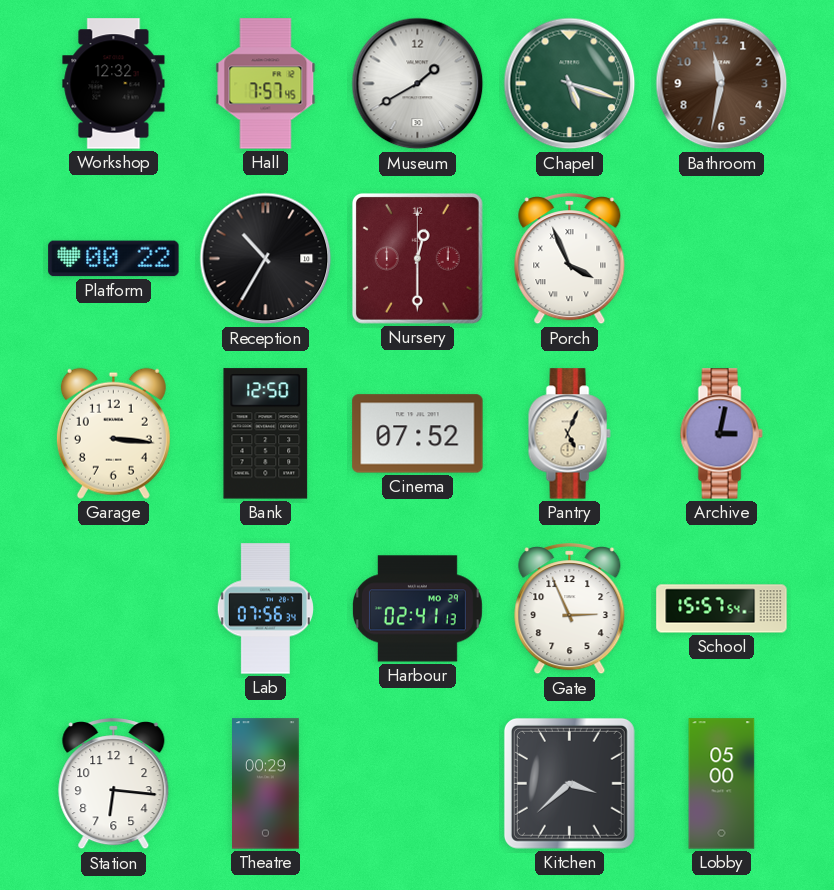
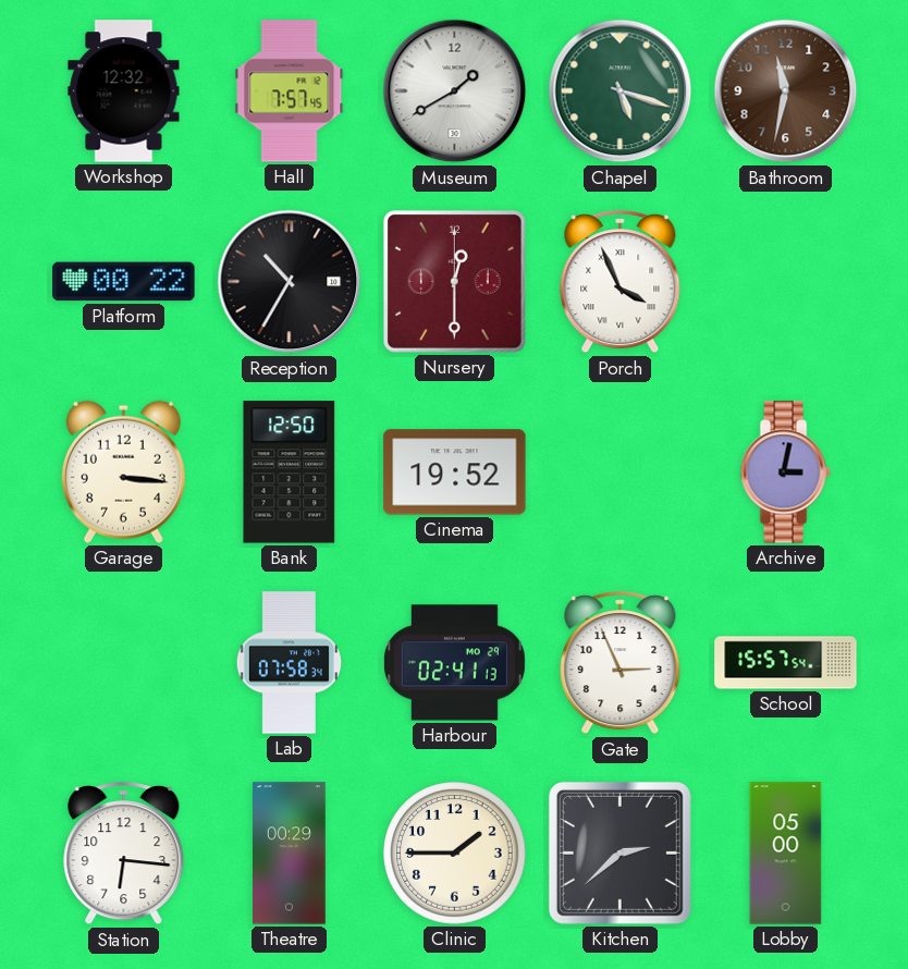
Cinema: 07:52 -> 19:52
Pantry: 5:04 -> none
Lab: 07:56 -> 07:58
Clinic: none -> 1:45
Kitchen: 3:38 -> 2:38
